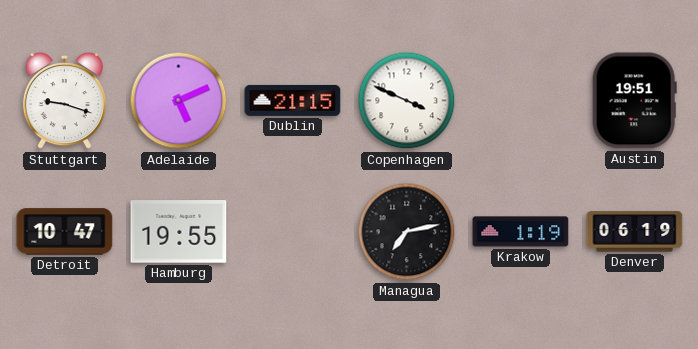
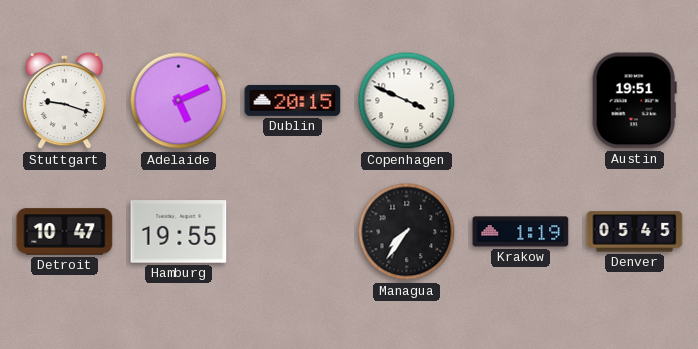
Dublin: 21:15 -> 20:15
Managua: 7:13 -> 7:36
Denver: 06:19 -> 05:45
